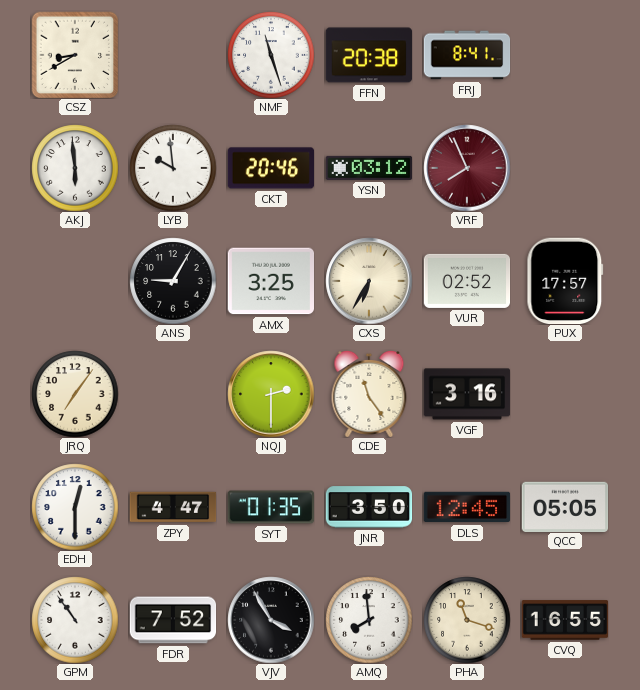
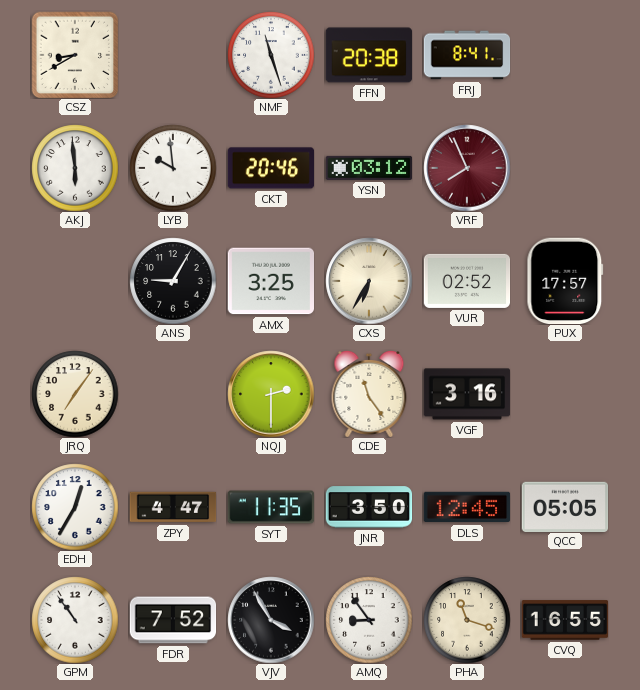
EDH: 12:30 -> 12:35
SYT: 01:35 -> 11:35
AMQ: 7:59 -> 8:54
